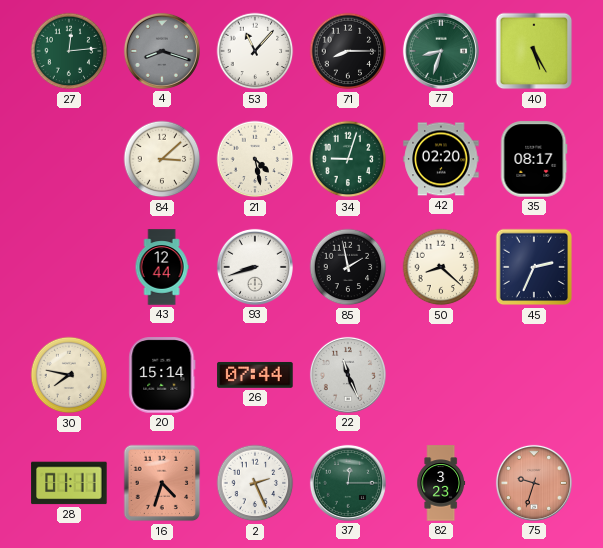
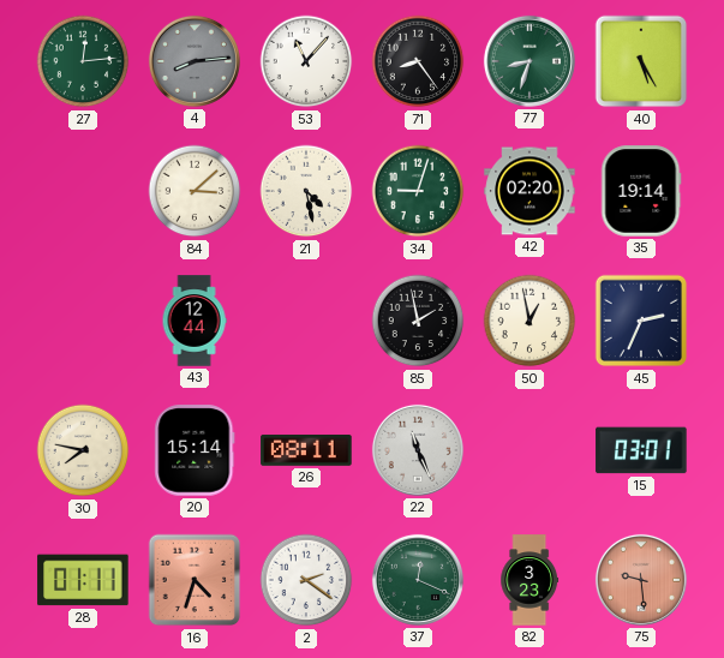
4: 8:18 -> 8:14
71: 8:15 -> 8:24
35: 08:17 -> 19:14
93: 8:42 -> none
50: 8:22 -> 12:58
26: 07:44 -> 08:11
15: none -> 03:01
2: 2:26 -> 2:21
37: 12:15 -> 12:19
75: 9:33 -> 9:29
